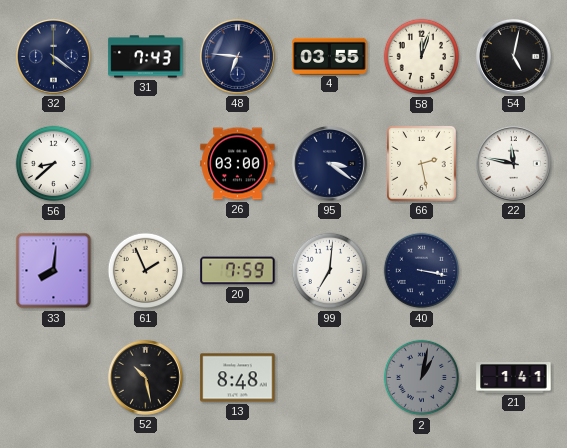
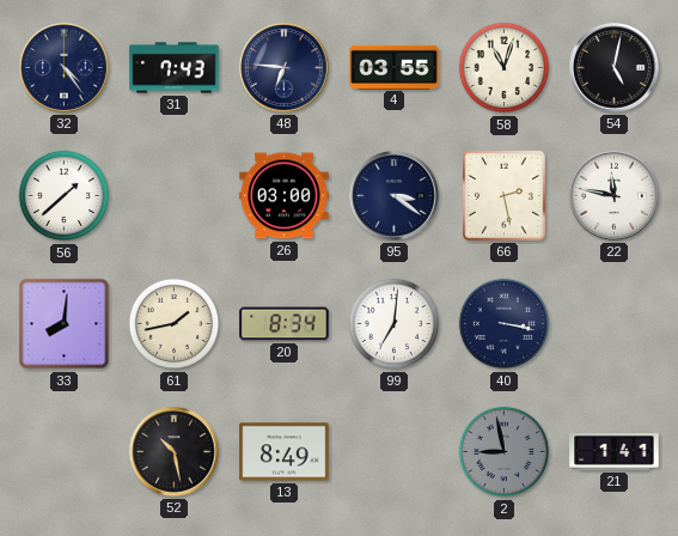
32: 4:21 -> 4:24
58: 12:03 -> 11:03
56: 8:38 -> 1:38
61: 1:56 -> 1:43
20: 7:59 -> 8:34
13: 8:48 -> 8:49
2: 1:02 -> 8:58
